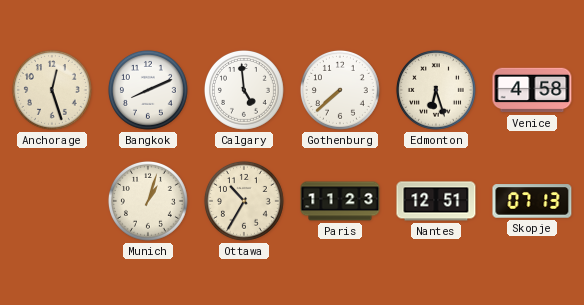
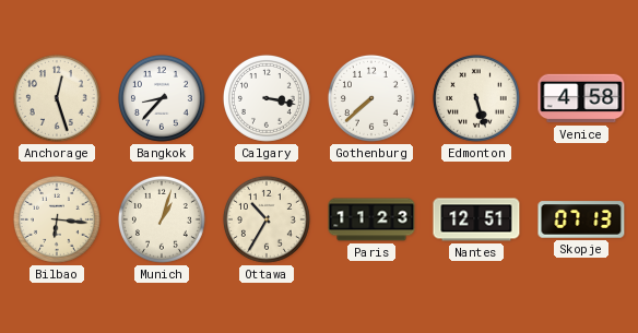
Bangkok: 8:11 -> 8:37
Calgary: 4:59 -> 3:17
Edmonton: 6:27 -> 5:27
Bilbao: none -> 6:16
